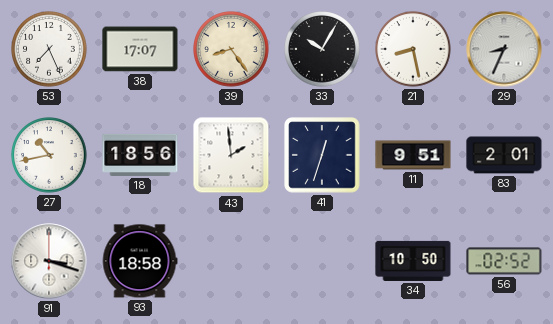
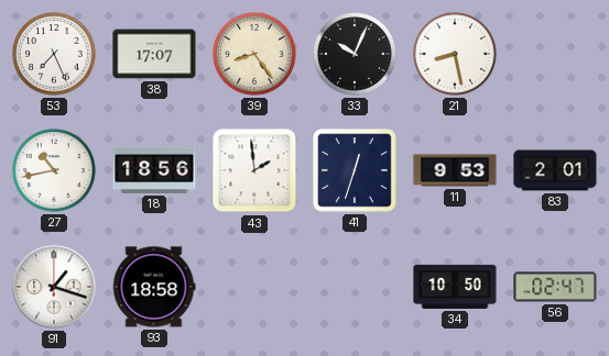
33: 10:05 -> 10:04
29: 8:34 -> none
11: 9:51 -> 9:53
91: 3:18 -> 1:18
56: 02:52 -> 02:47
